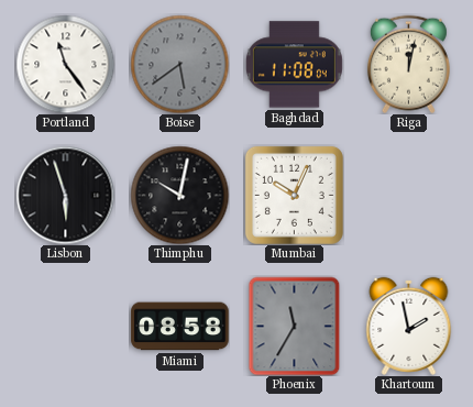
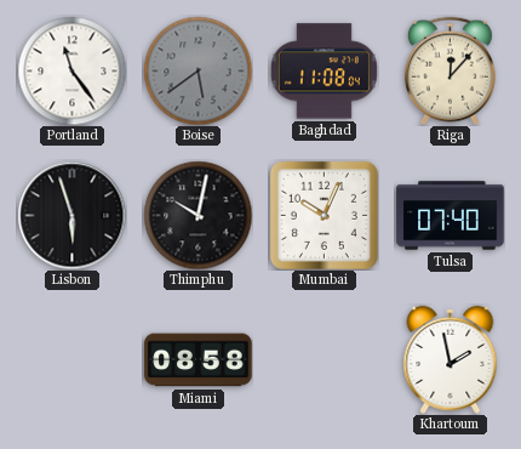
Riga: 12:02 -> 12:07
Tulsa: none -> 07:40
Phoenix: 11:35 -> none
